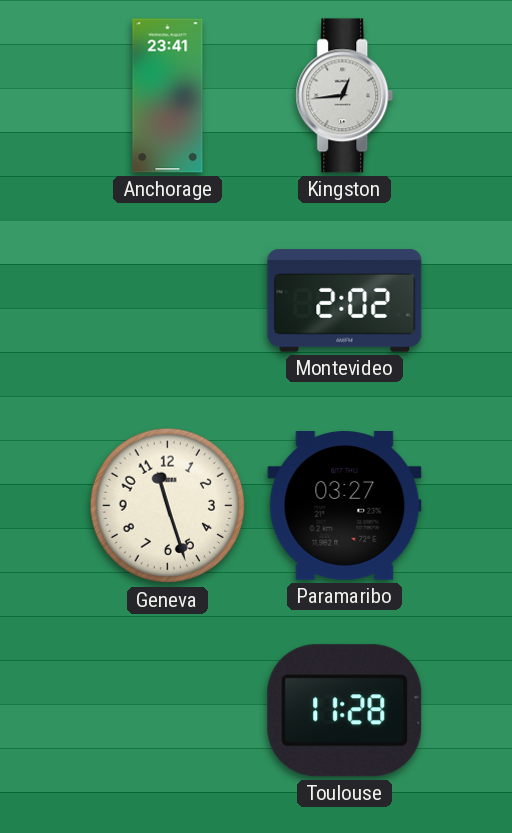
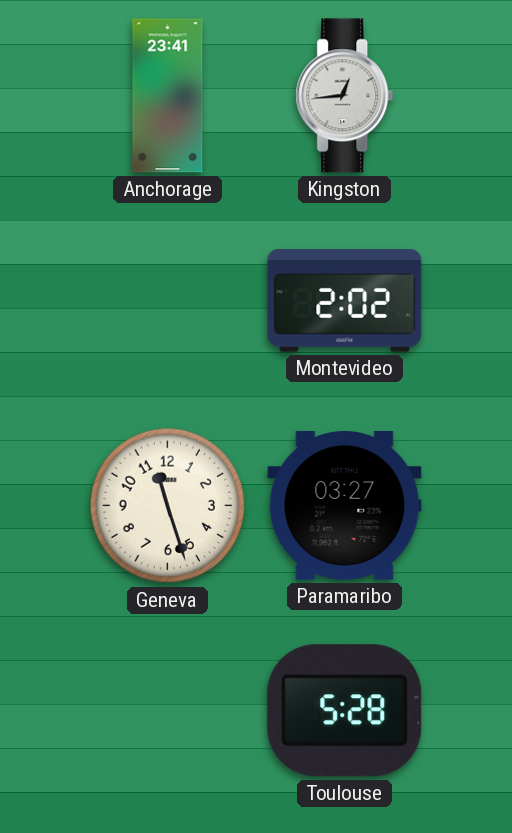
Toulouse: 11:28 -> 5:28
